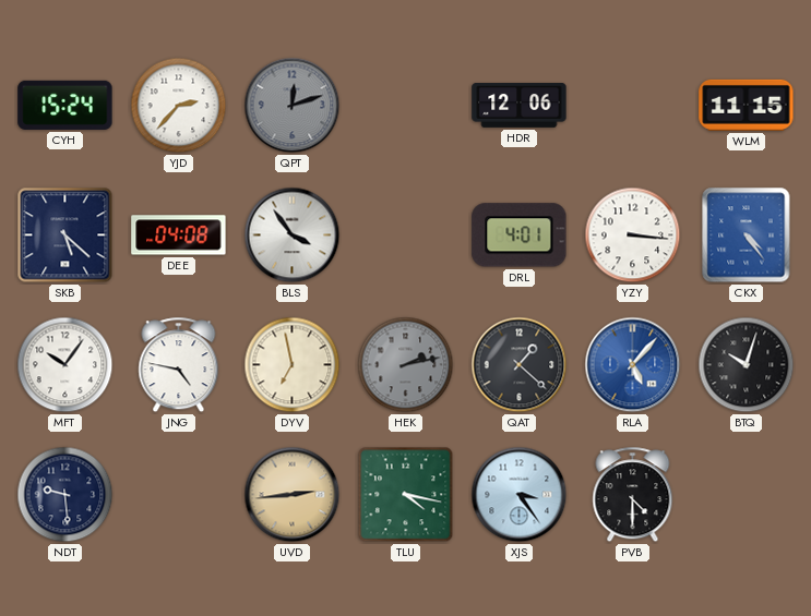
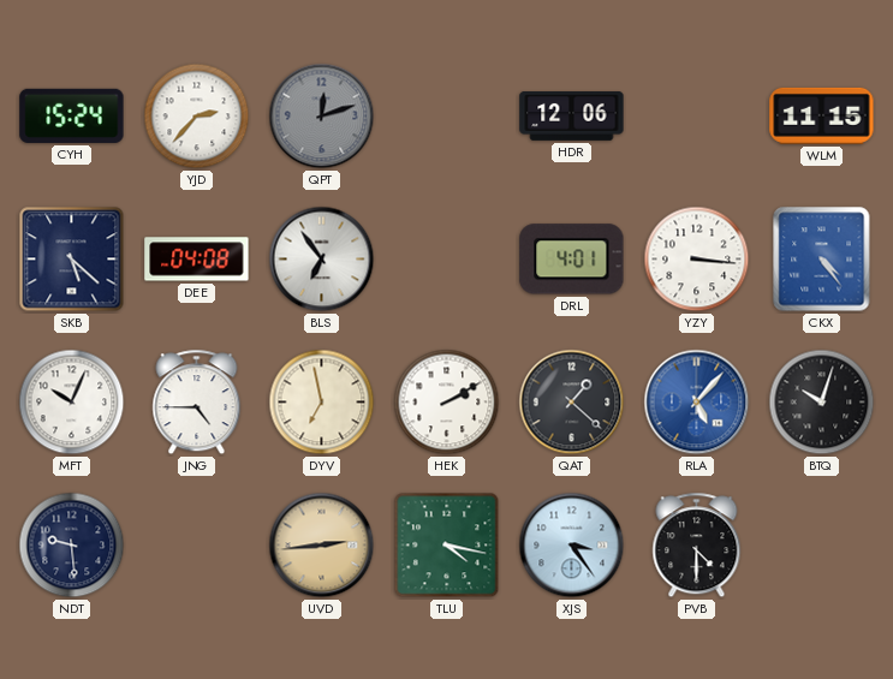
BLS: 3:54 -> 6:54
MFT: 10:06 -> 10:04
JNG: 4:47 -> 4:45
HEK: 2:13 -> 2:10
HEK dial: grey -> white
